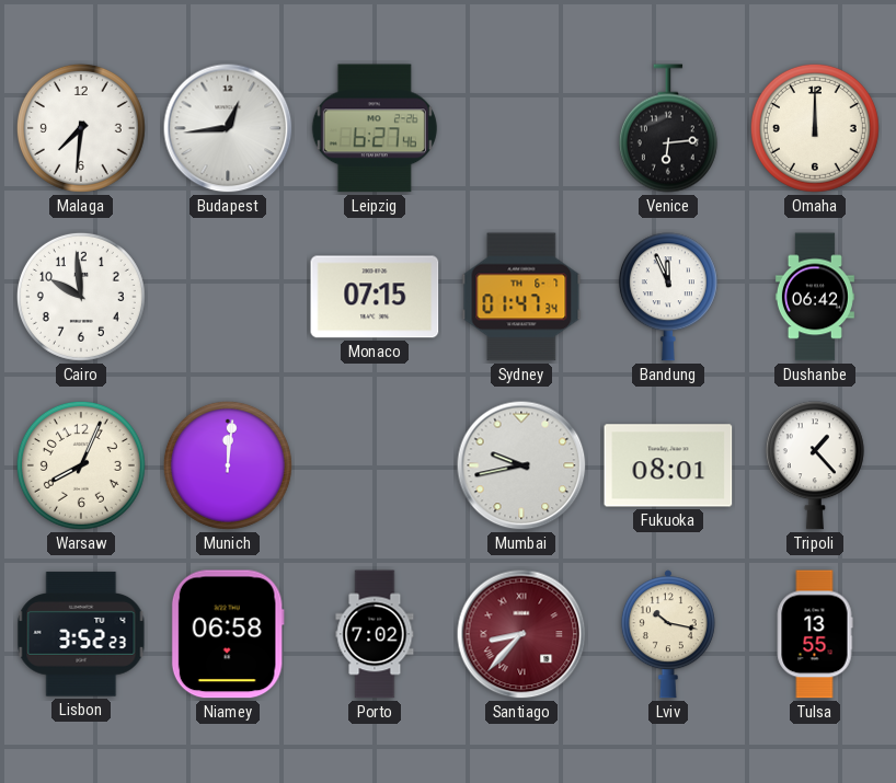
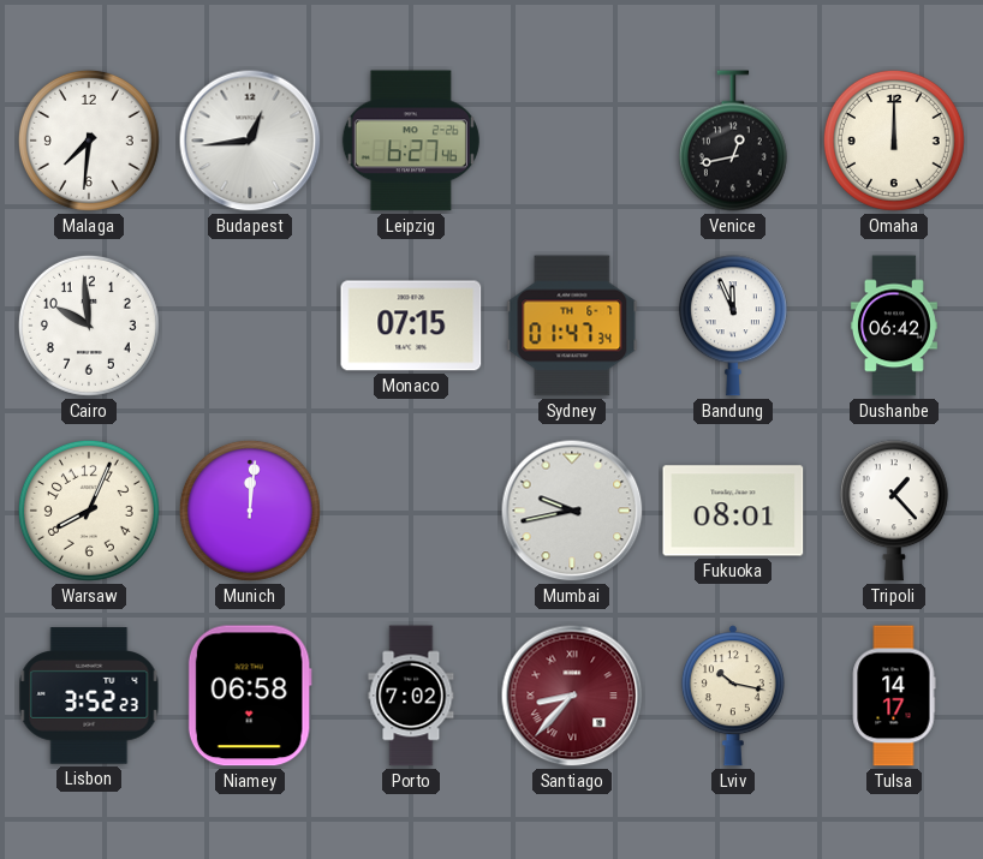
Venice: 6:14 -> 12:43
Tulsa: 13:55 -> 14:17
